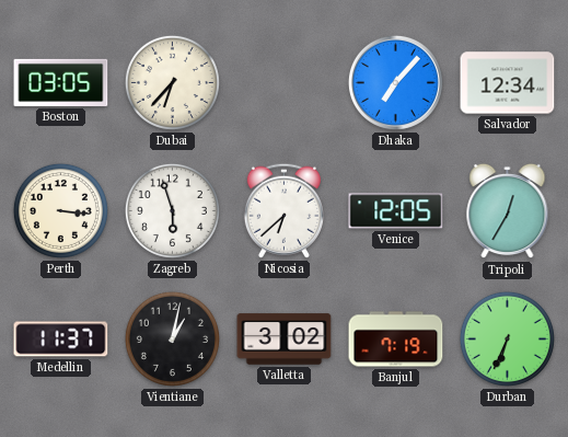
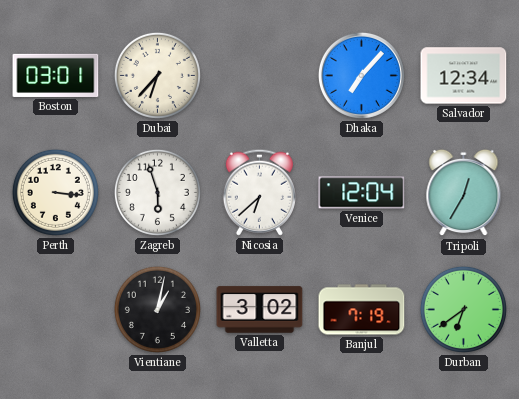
Boston: 03:05 -> 03:01
Venice: 12:05 -> 12:04
Medellin: 11:37 -> none
Durban: 6:34 -> 6:39
